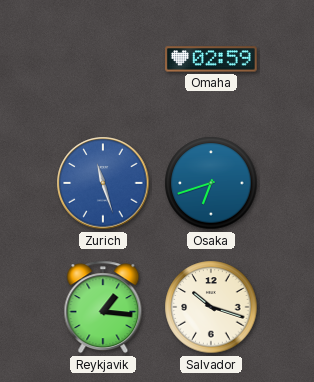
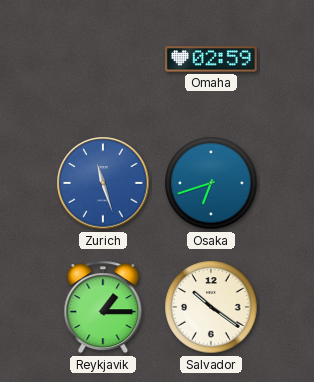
Reykjavik: 1:16 -> 1:15
Salvador: 10:18 -> 10:21
